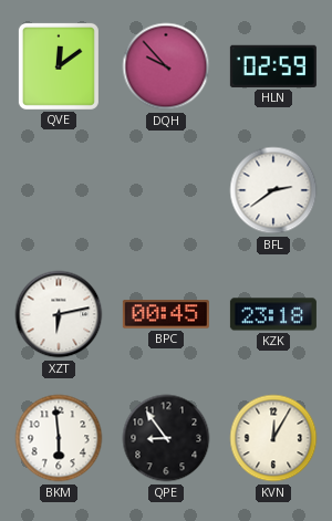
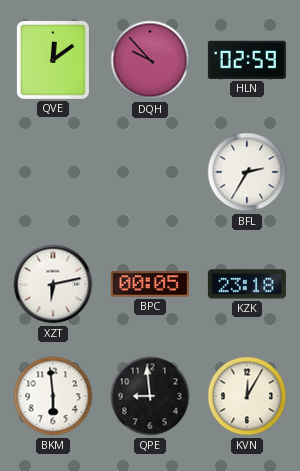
BFL: 2:39 -> 2:35
BPC: 00:45 -> 00:05
QPE: 8:54 -> 8:59
